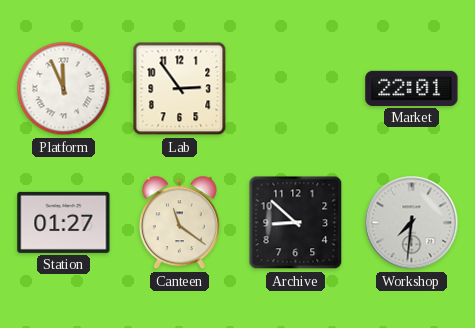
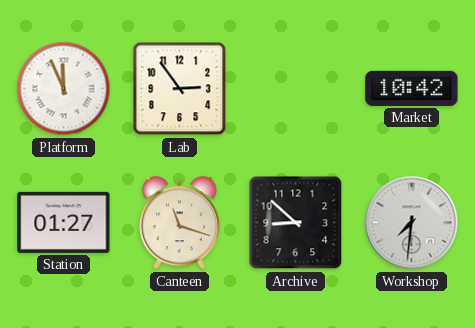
Market: 22:01 -> 10:42
Canteen: 11:21 -> 11:18
